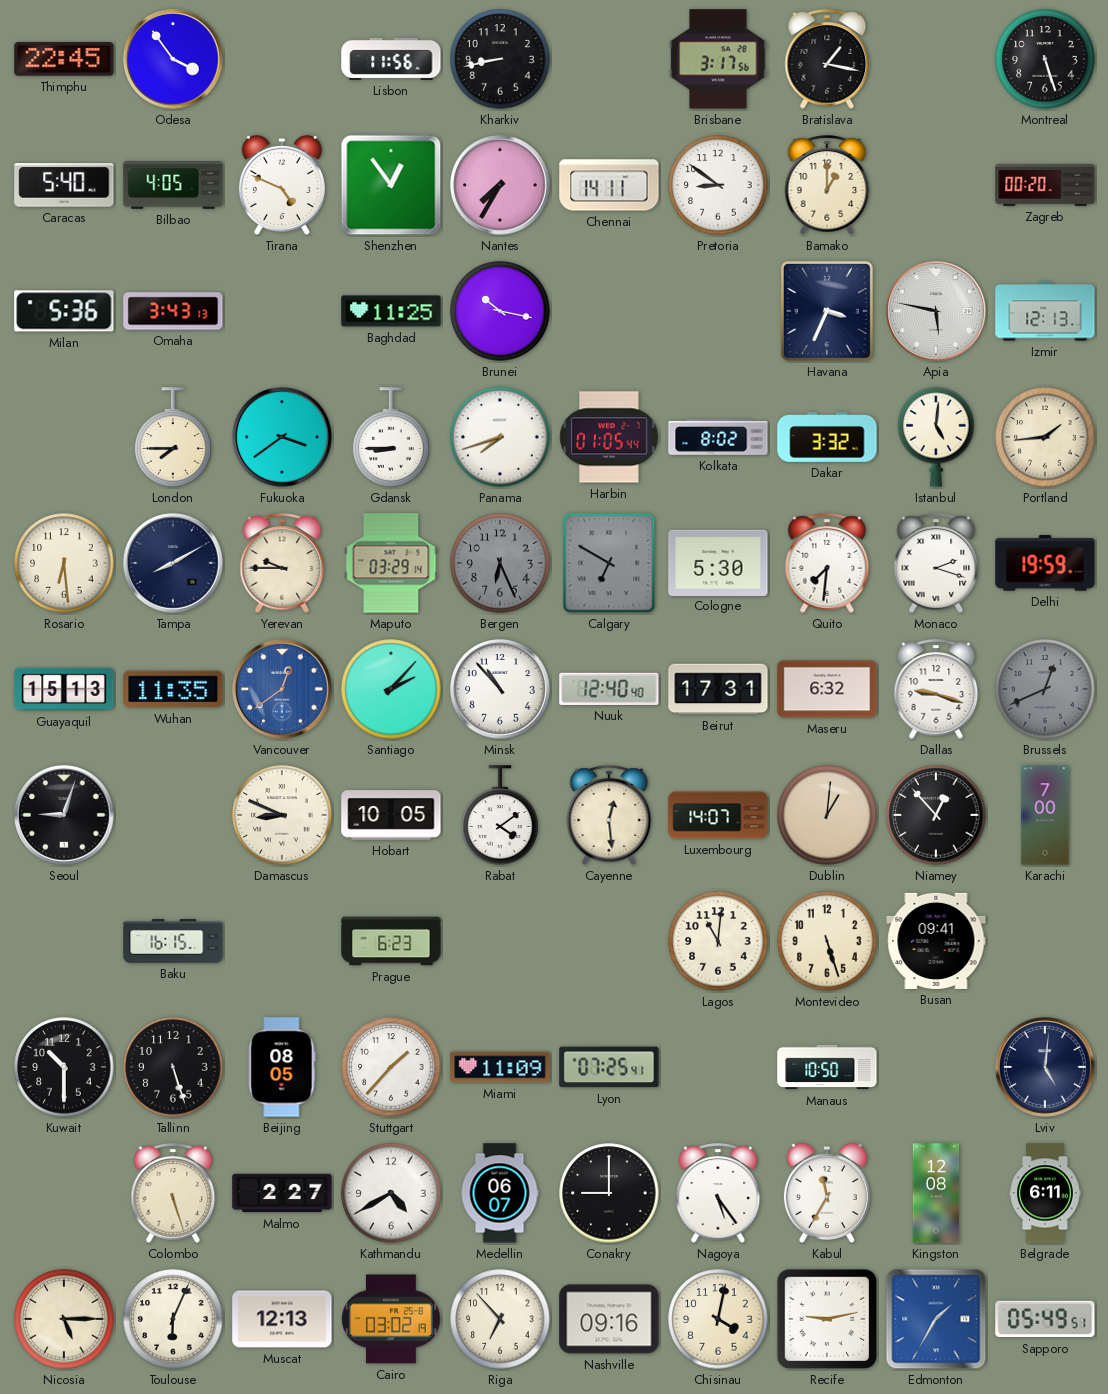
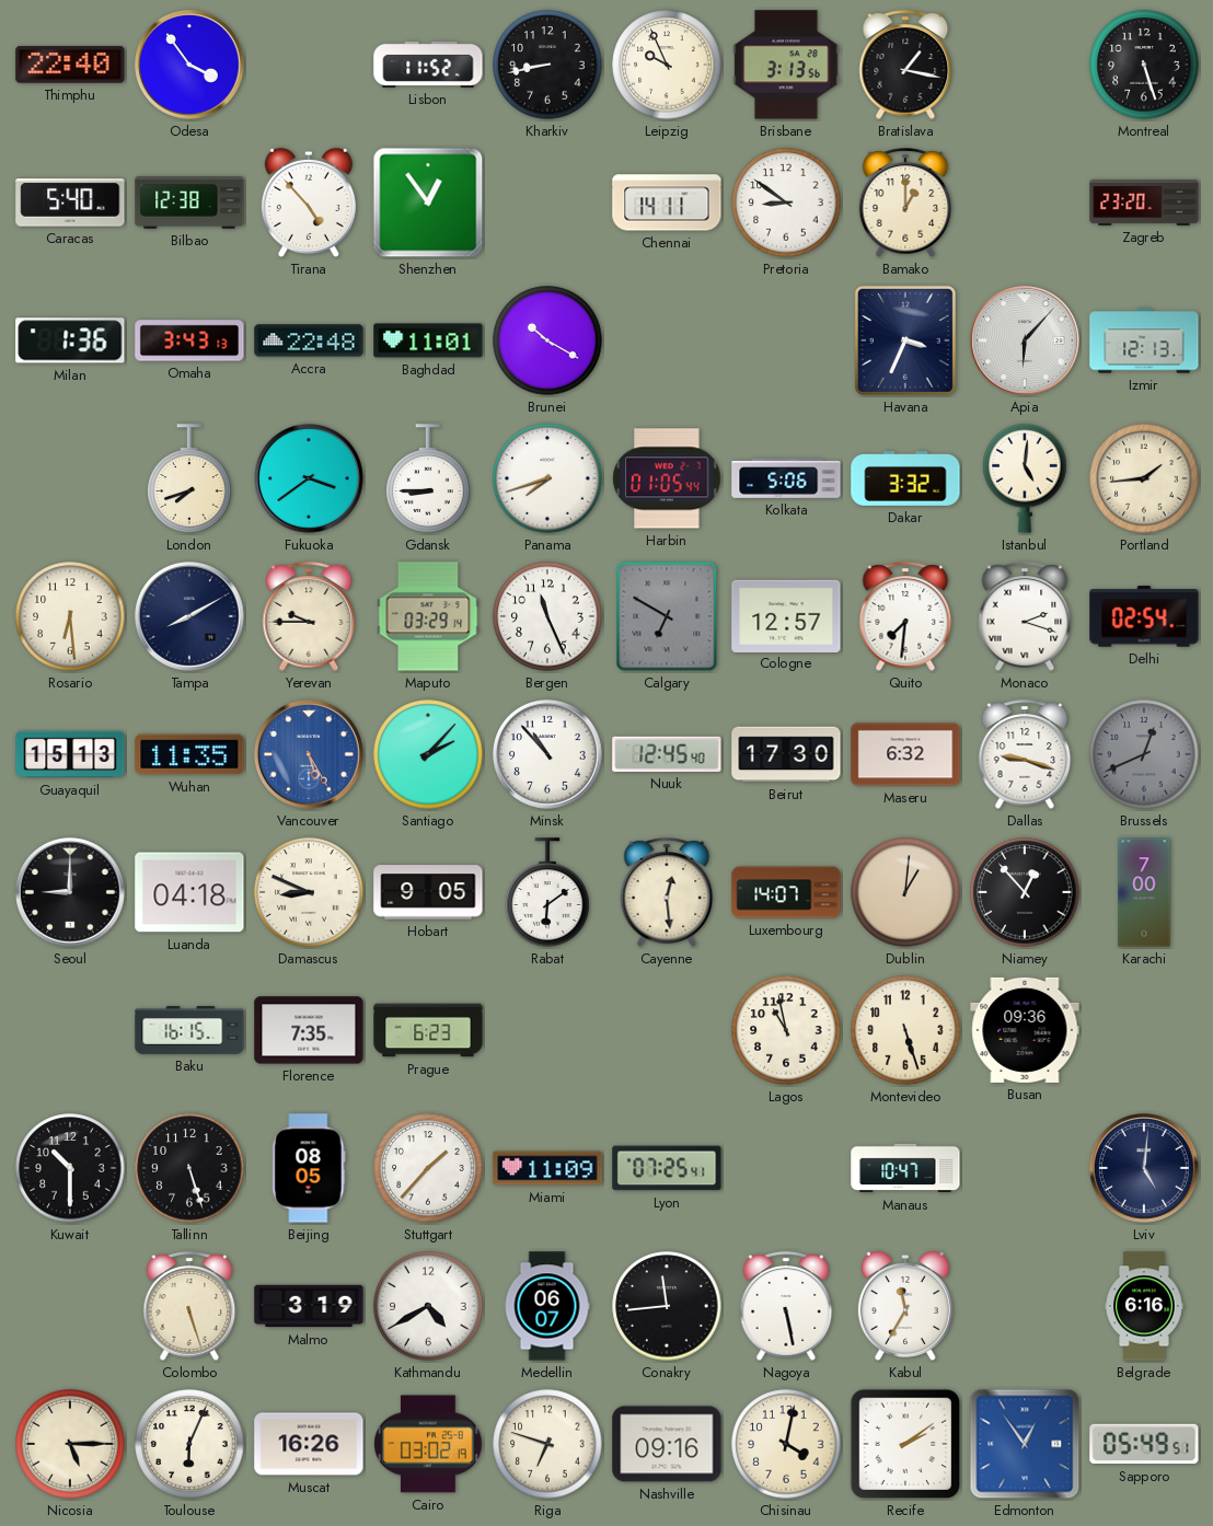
Thimphu: 22:45 -> 22:40
Lisbon: 11:56 -> 11:52
Leipzig: none -> 9:56
Brisbane: 3:17 -> 3:13
Bilbao: 4:05 -> 12:38
Tirana: 4:49 -> 4:53
Nantes: 7:35 -> none
Zagreb: 00:20 -> 23:20
Milan: 5:36 -> 1:36
Accra: none -> 22:48
Baghdad: 11:25 -> 11:01
Brunei: 10:17 -> 10:20
Apia: 5:47 -> 6:07
London: 7:45 -> 7:42
Kolkata: 8:02 -> 5:06
Bergen: 6:26 -> 11:26
Bergen dial: grey -> white
Cologne: 5:30 -> 12:57
Delhi: 19:59 -> 02:54
Vancouver: 12:39 -> 5:25
Nuuk: 12:40 -> 12:45
Beirut: 17:31 -> 17:30
Seoul: 9:03 -> 9:00
Luanda: none -> 04:18
Hobart: 10:05 -> 9:05
Rabat: 4:09 -> 6:09
Florence: none -> 7:35
Lagos: 11:01 -> 10:58
Busan: 09:41 -> 09:36
Manaus: 10:50 -> 10:47
Malmo: 2:27 -> 3:19
Conakry: 9:00 -> 11:44
Nagoya: 5:24 -> 5:28
Kingston: 12:08 -> none
Belgrade: 6:11 -> 6:16
Muscat: 12:13 -> 16:26
Riga: 6:53 -> 6:48
Recife: 9:13 -> 2:09
Edmonton: 1:35 -> 12:54
